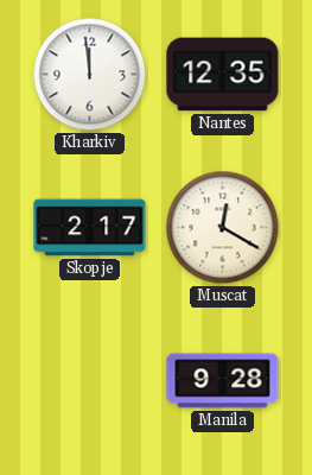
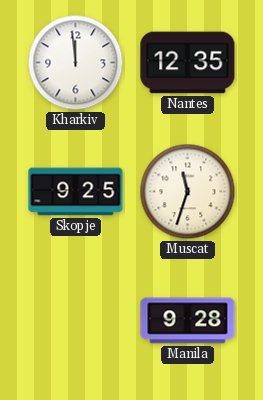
Skopje: 2:17 -> 9:25
Muscat: 12:20 -> 11:33
